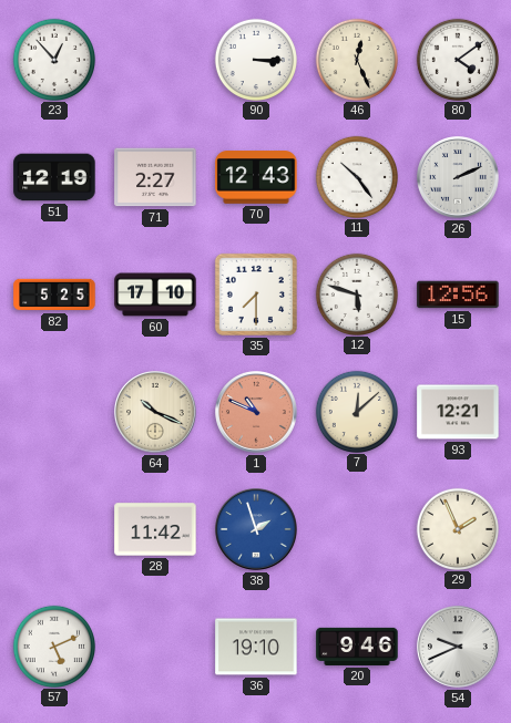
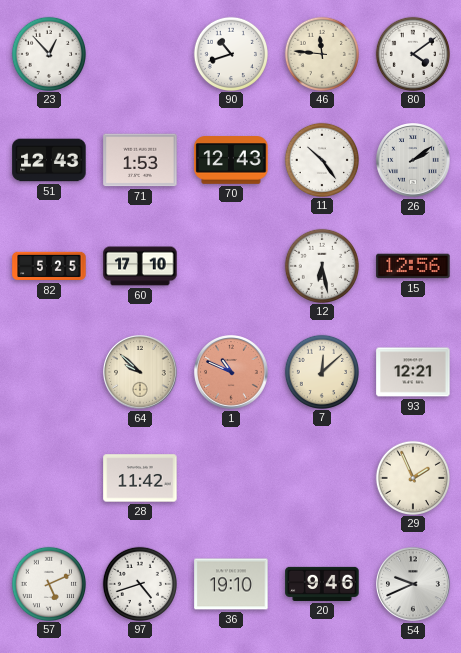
90: 3:15 -> 10:42
46: 12:26 -> 11:46
51: 12:19 -> 12:43
71: 2:27 -> 1:53
26: 2:11 -> 2:09
35: 7:30 -> none
12: 5:48 -> 6:28
64: 10:19 -> 9:52
38: 1:57 -> none
97: none -> 4:42
